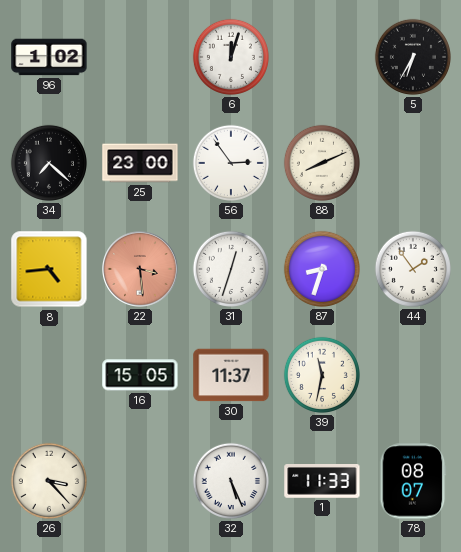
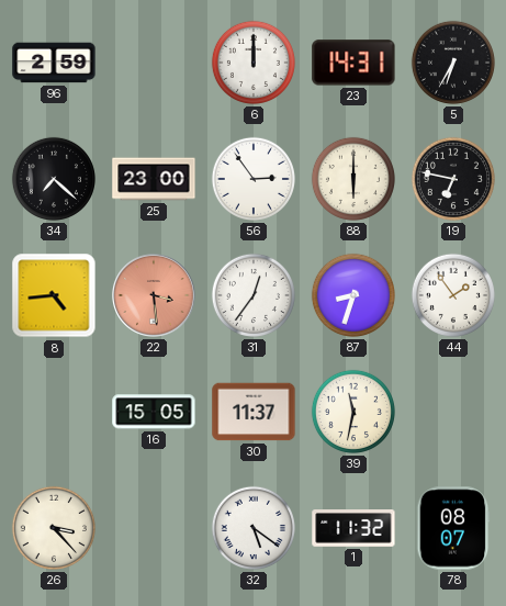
96: 1:02 -> 2:59
6: 12:03 -> 12:00
23: none -> 14:31
88: 8:11 -> 6:00
19: none -> 6:47
31: 12:33 -> 12:36
32: 5:26 -> 5:21
1: 11:33 -> 11:32
